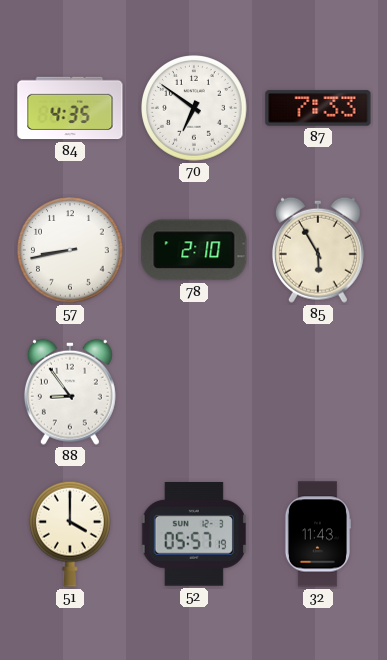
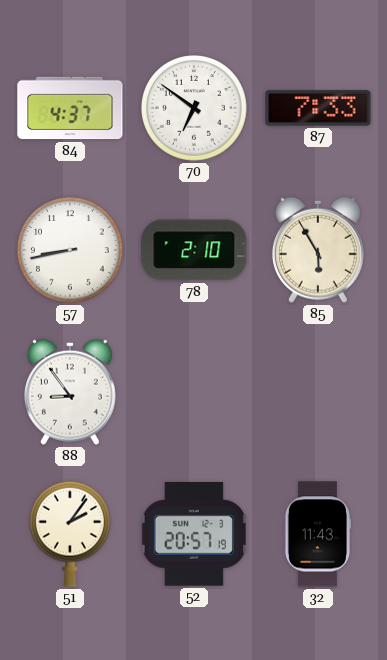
84: 4:35 -> 4:37
51: 4:00 -> 2:06
52: 05:57 -> 20:57
